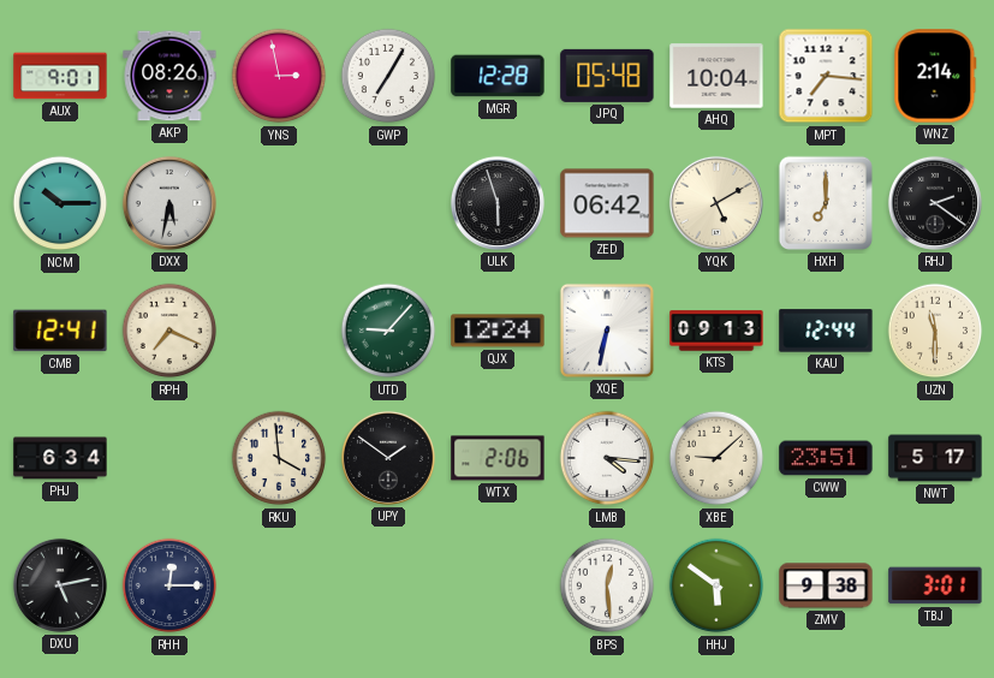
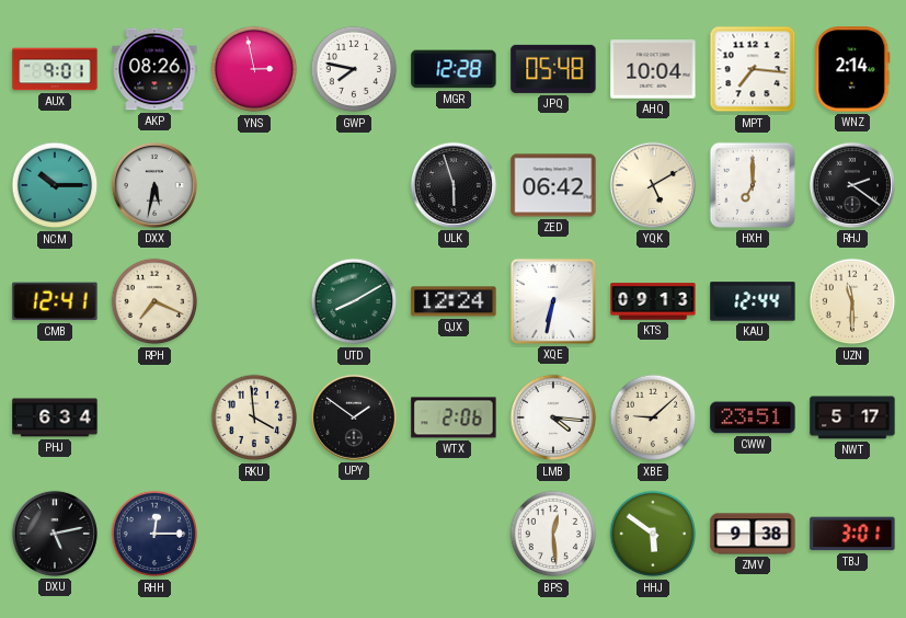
GWP: 7:05 -> 7:47
UTD: 9:07 -> 8:10
